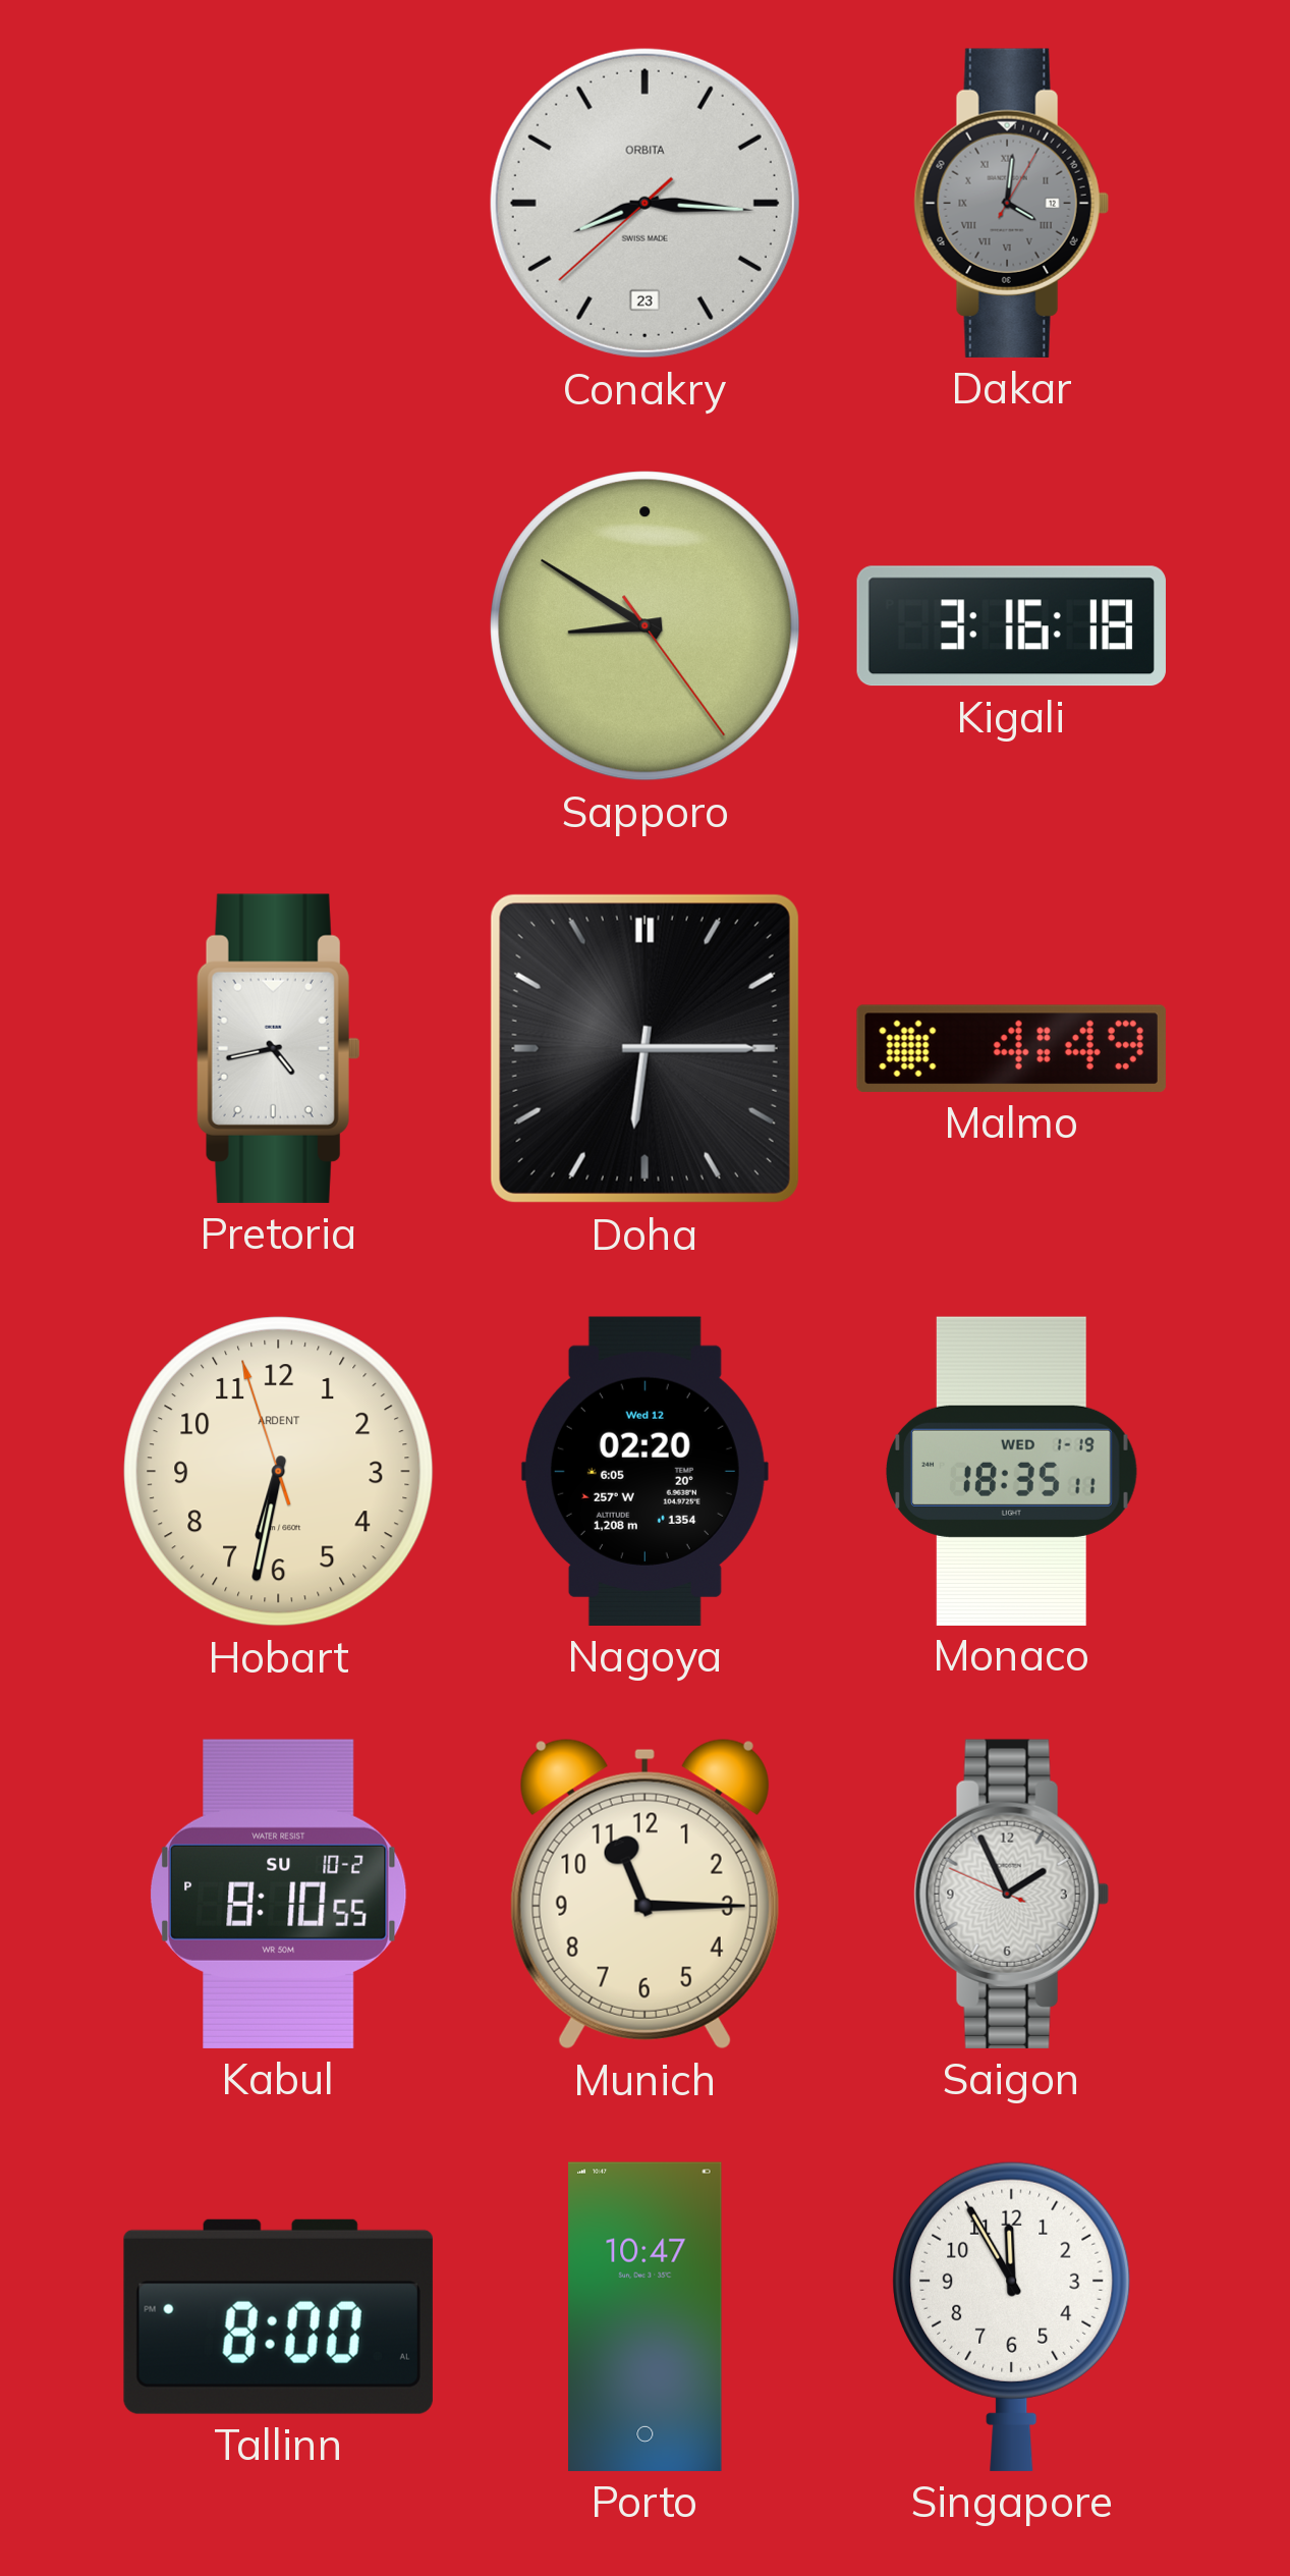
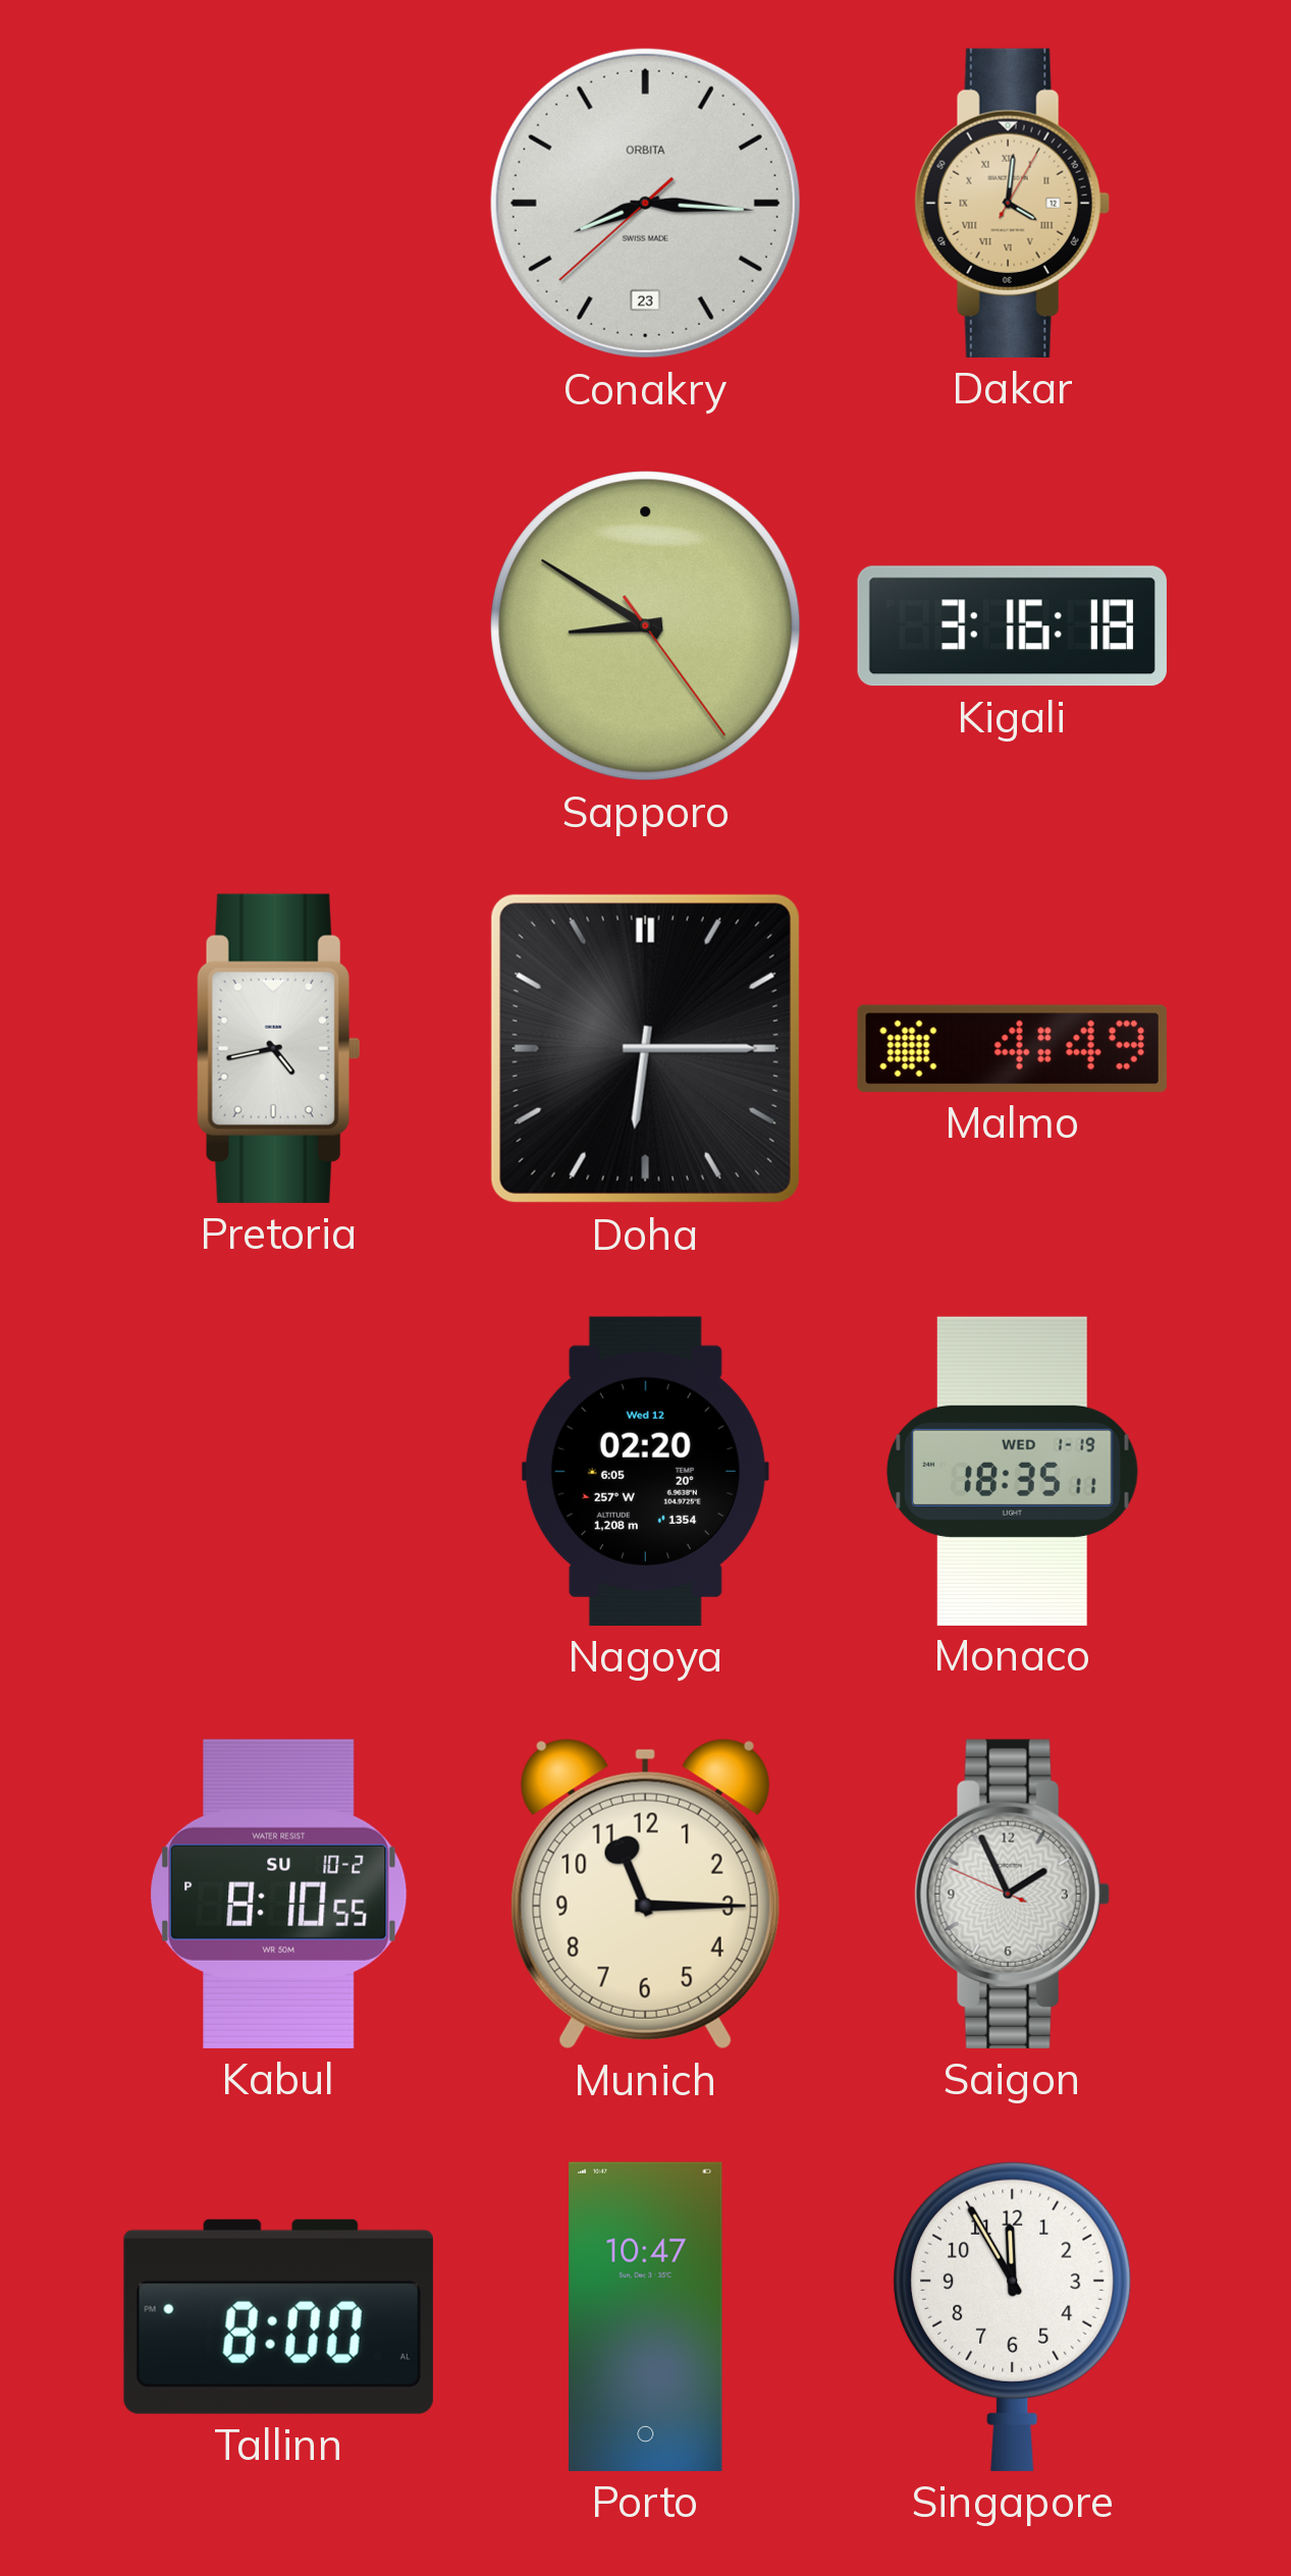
Dakar dial: grey -> champagne
Hobart: 6:31 -> none
